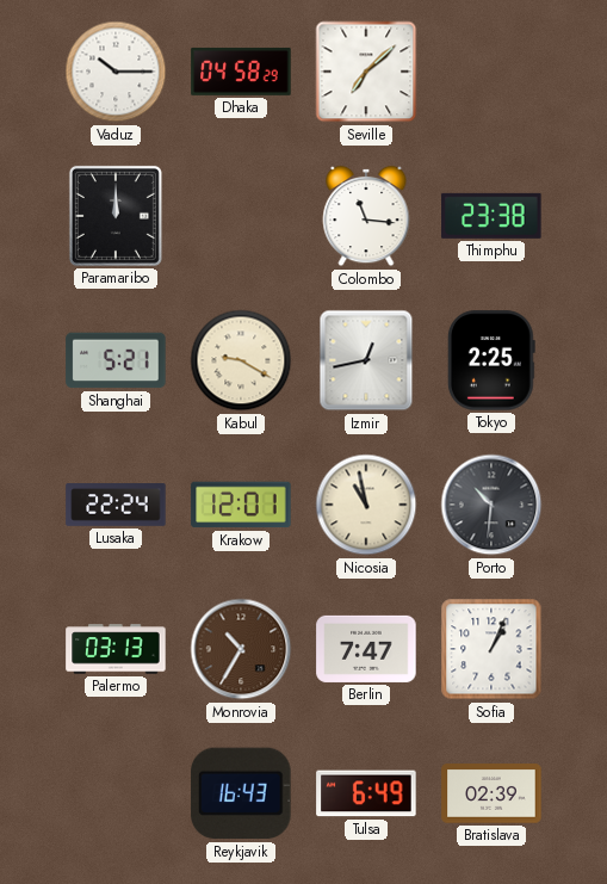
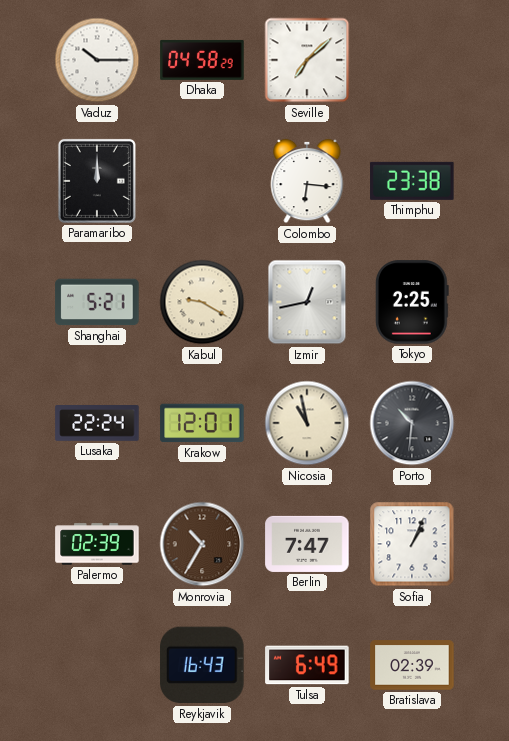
Colombo: 11:16 -> 6:16
Palermo: 03:13 -> 02:39
